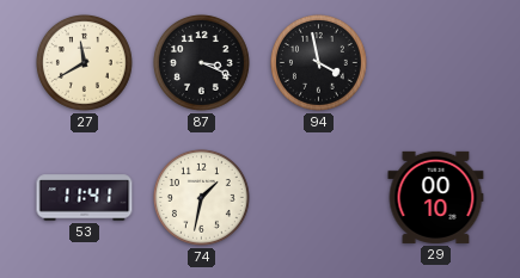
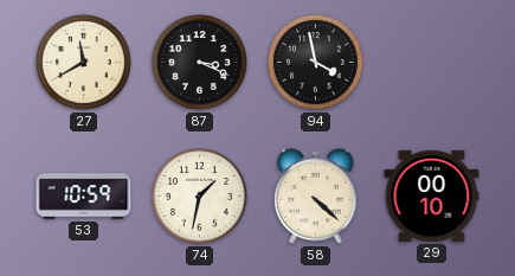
53: 11:41 -> 10:59
58: none -> 4:22
